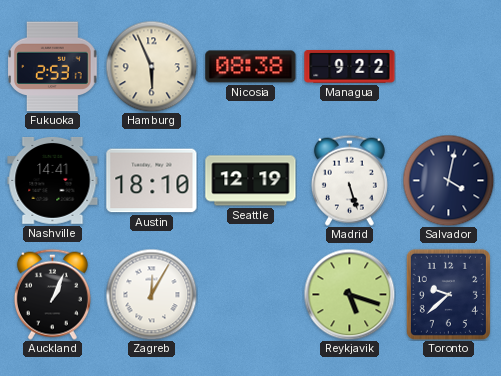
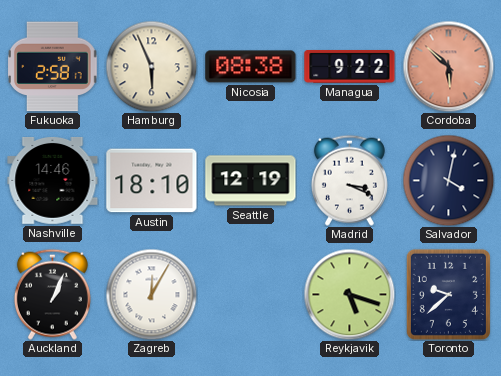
Fukuoka: 2:53 -> 2:58
Cordoba: none -> 5:52
Nashville: 14:41 -> 14:46
Madrid: 5:27 -> 3:19
